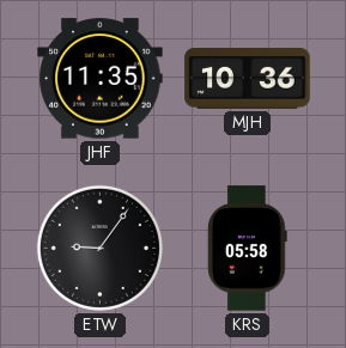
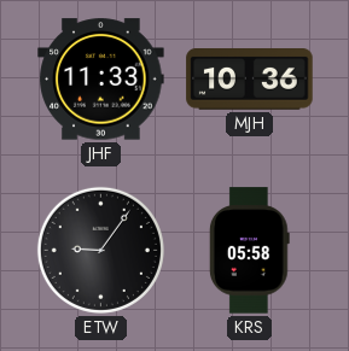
JHF: 11:35 -> 11:33
